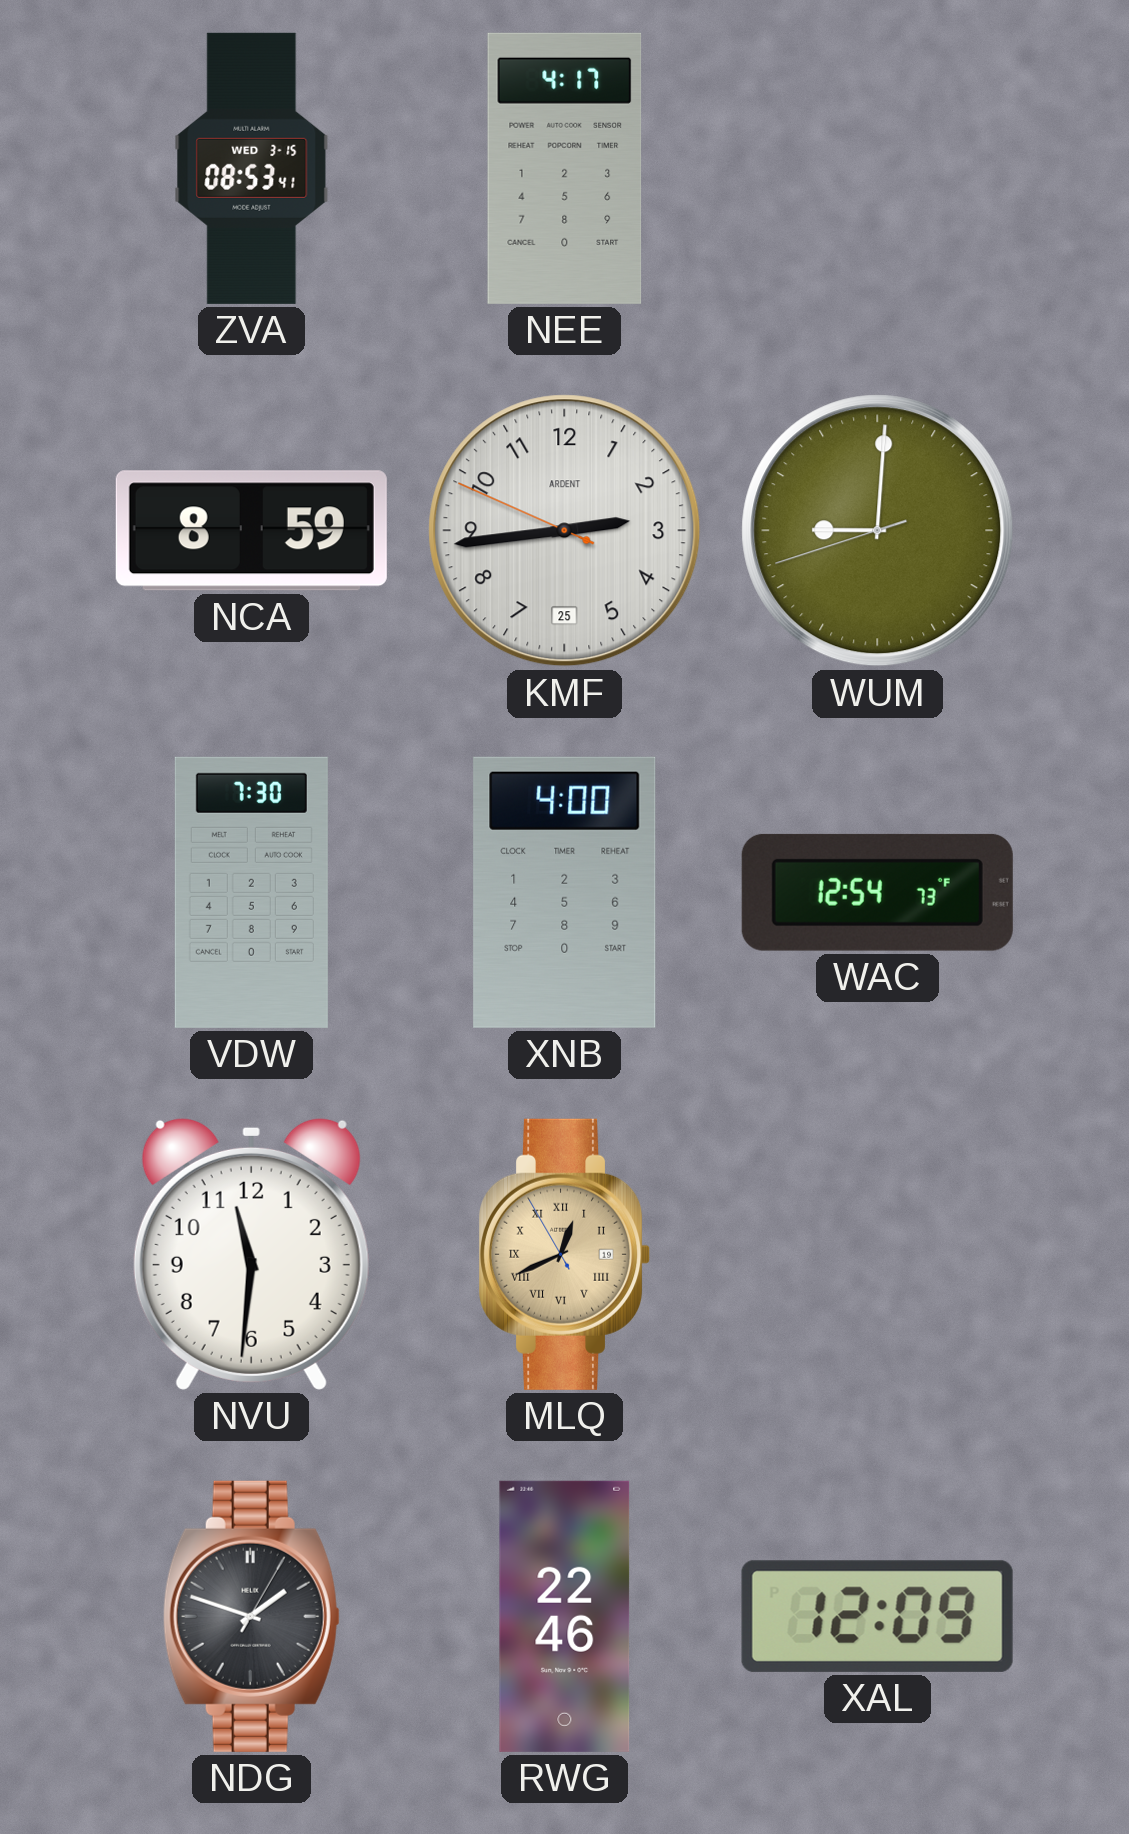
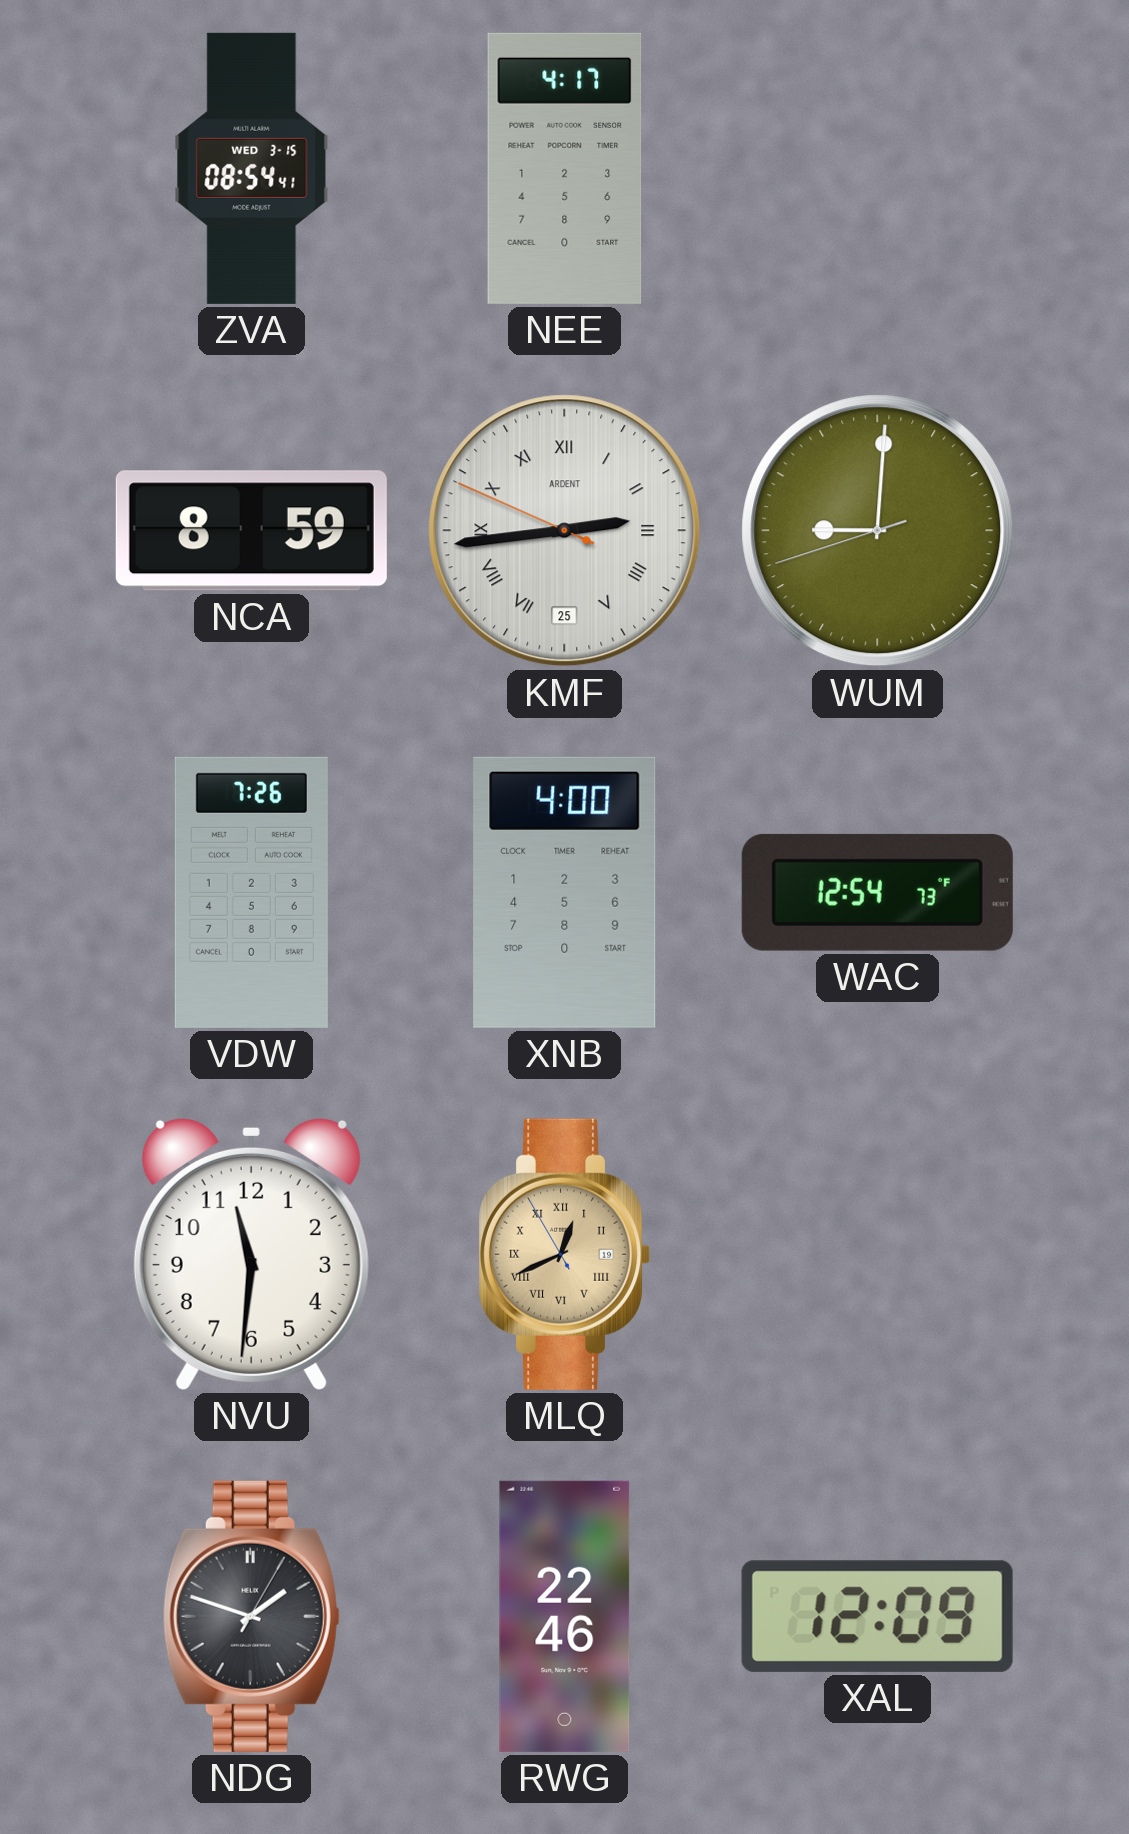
ZVA: 08:53 -> 08:54
KMF numerals: Arabic -> Roman
VDW: 7:30 -> 7:26
